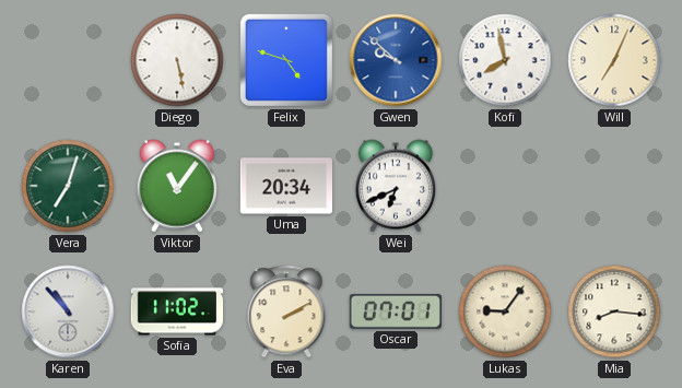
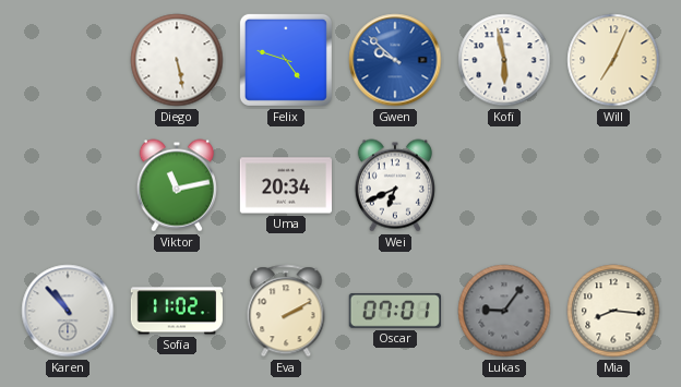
Kofi: 7:58 -> 5:58
Vera: 7:03 -> none
Viktor: 11:06 -> 11:13
Lukas dial: cream -> grey
